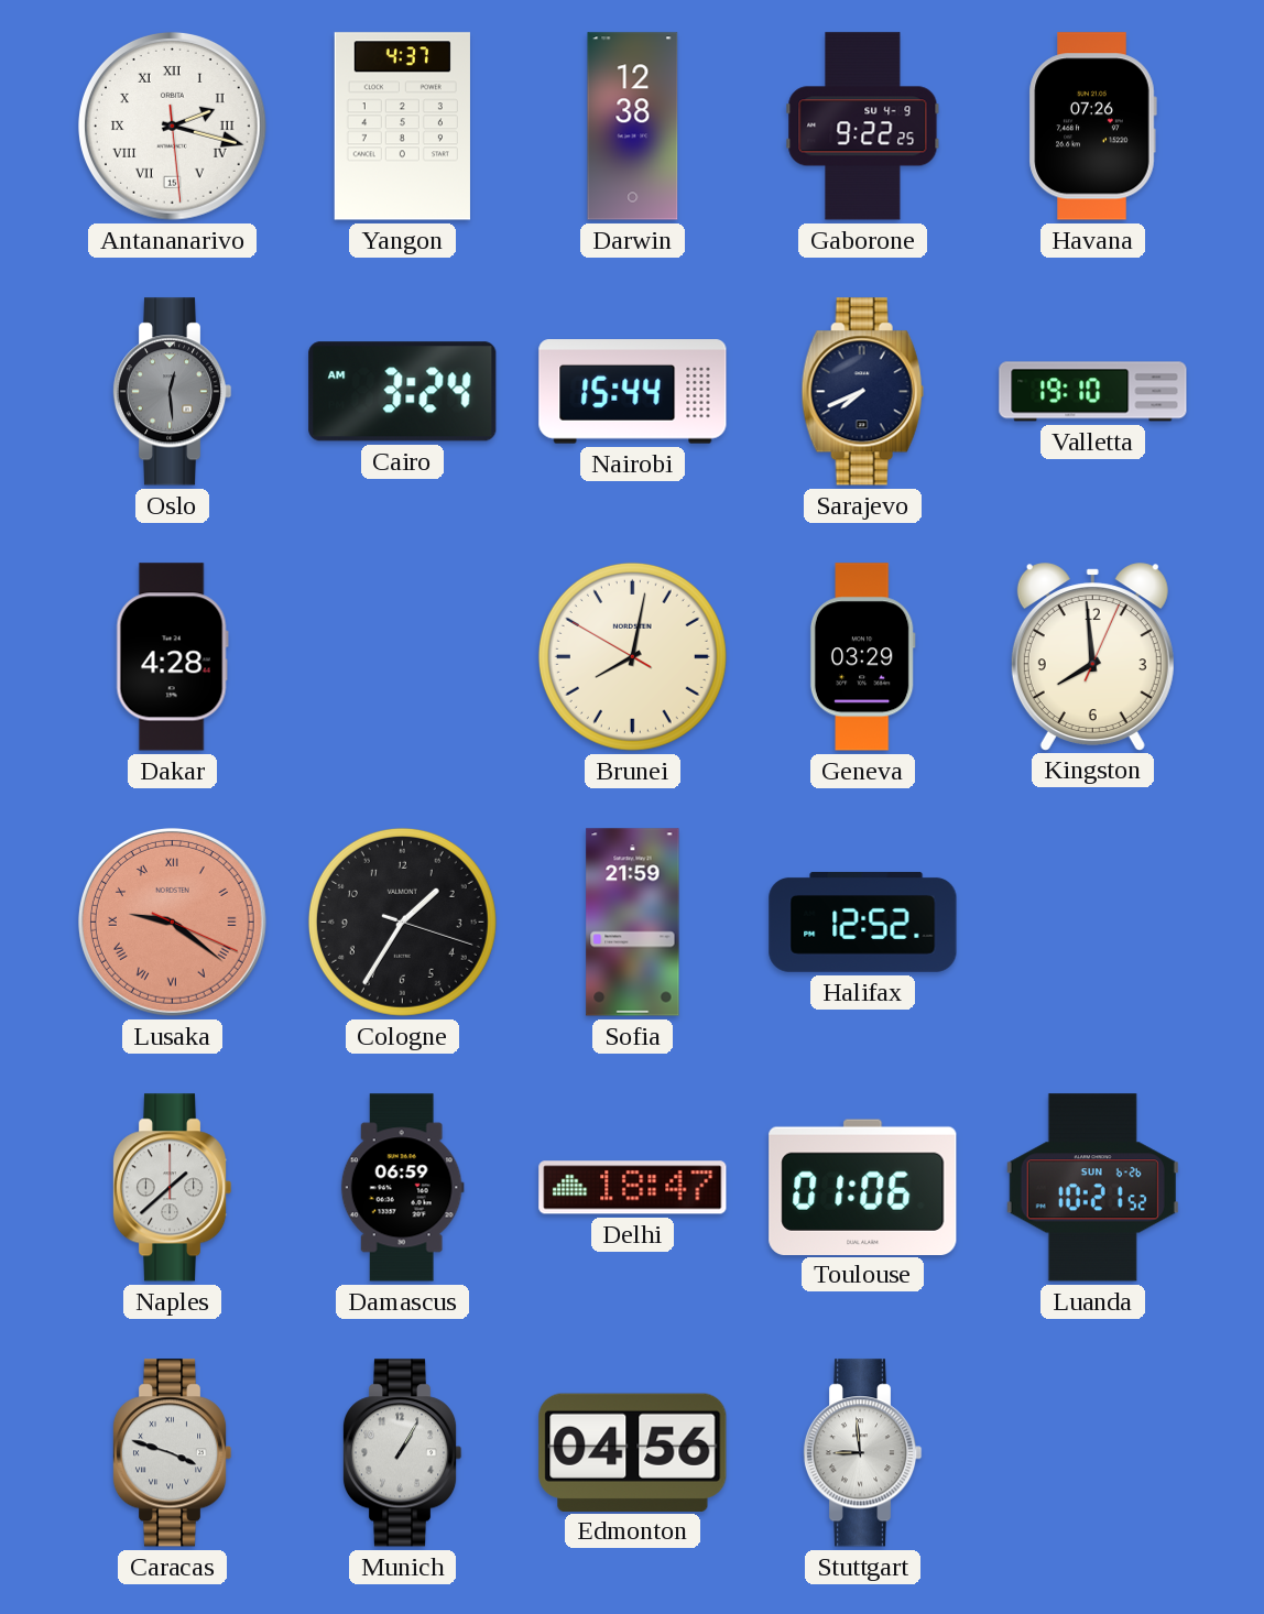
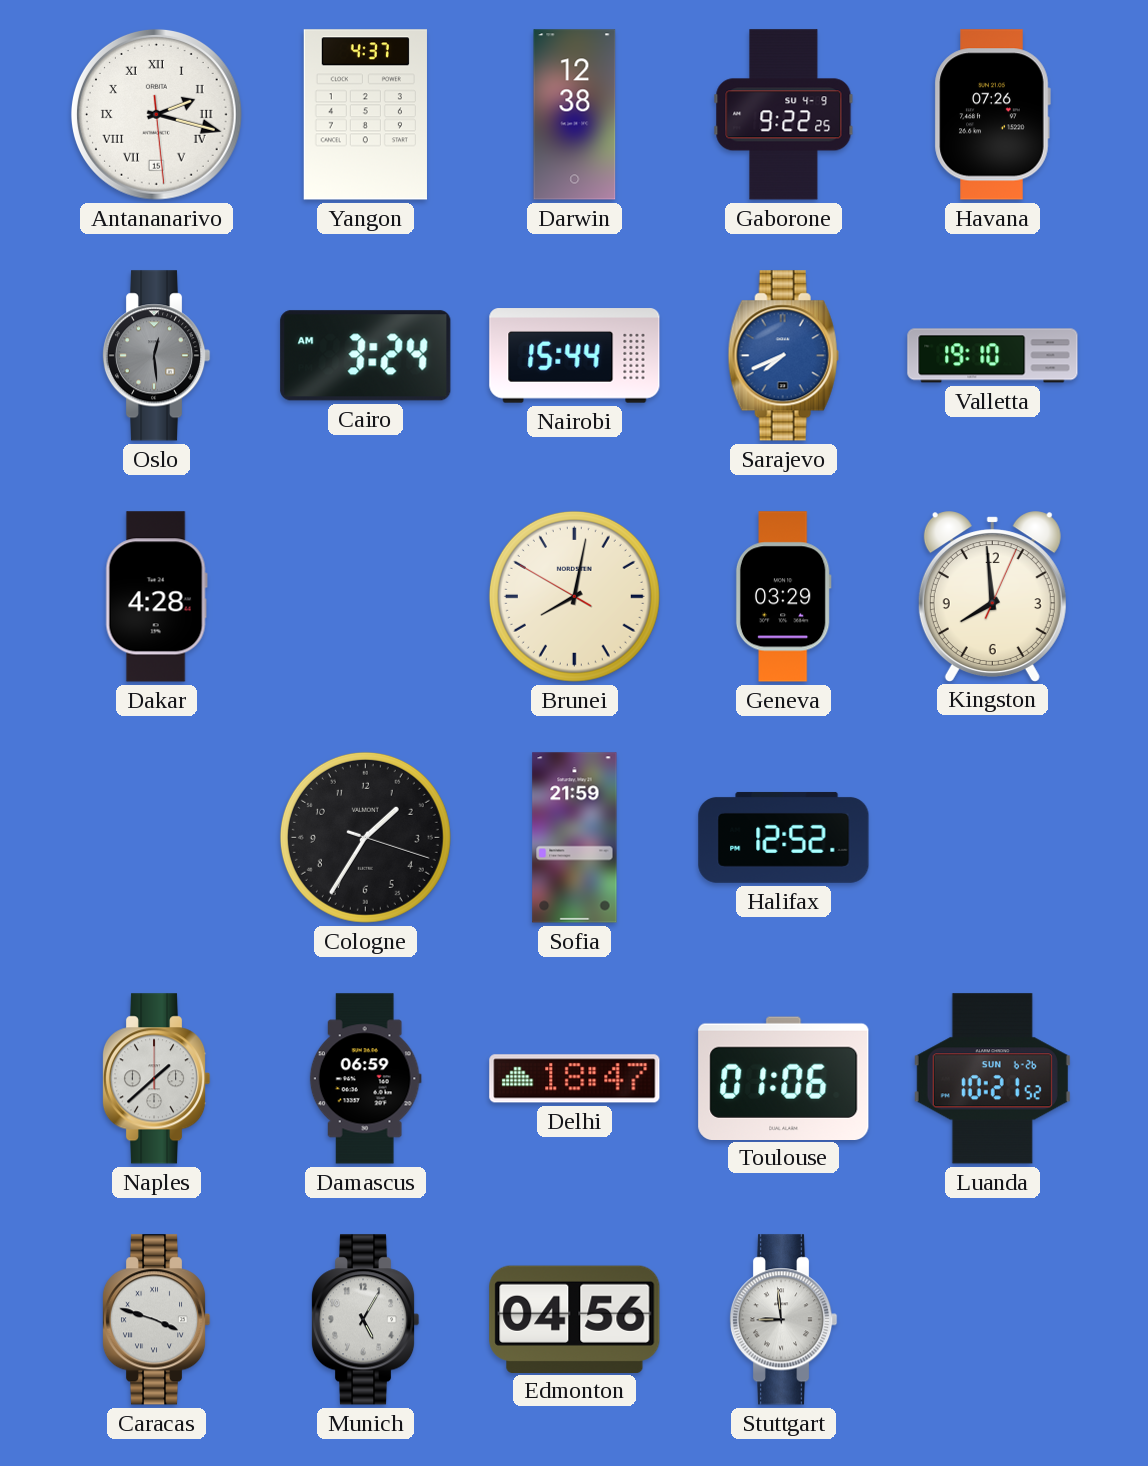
Sarajevo dial: navy -> blue
Lusaka: 9:21 -> none
Munich: 1:05 -> 5:05
